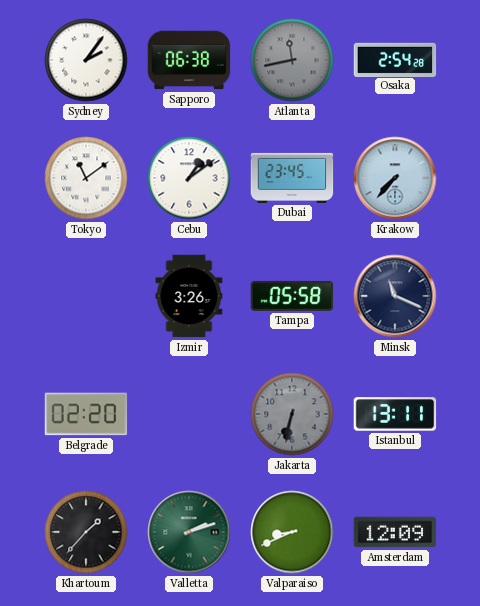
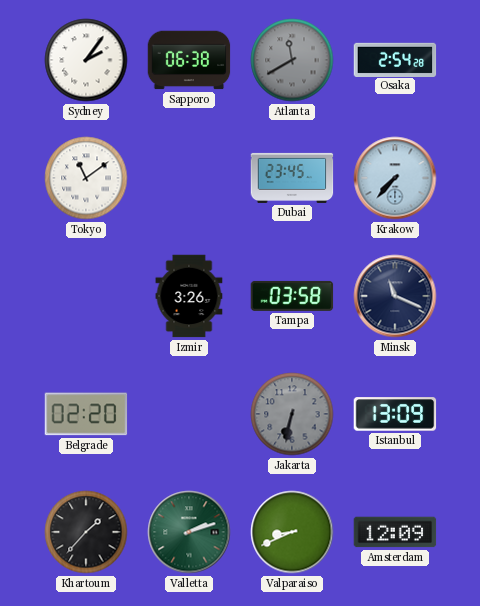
Atlanta: 11:43 -> 11:40
Cebu: 1:09 -> none
Tampa: 05:58 -> 03:58
Istanbul: 13:11 -> 13:09
